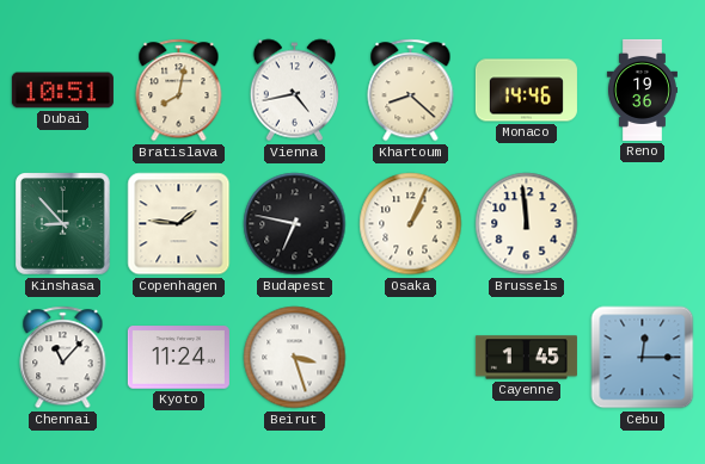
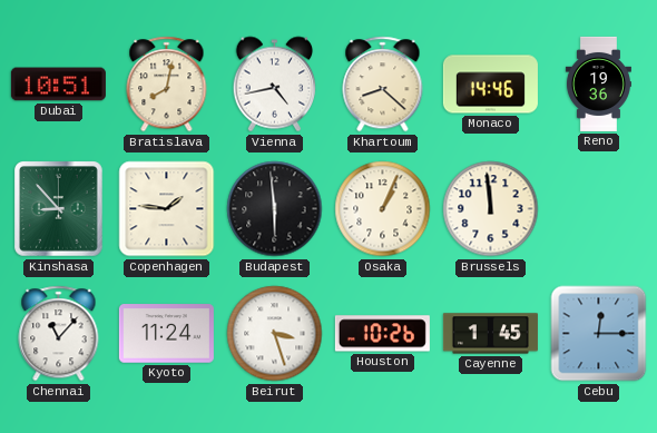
Budapest: 6:47 -> 5:59
Houston: none -> 10:26
